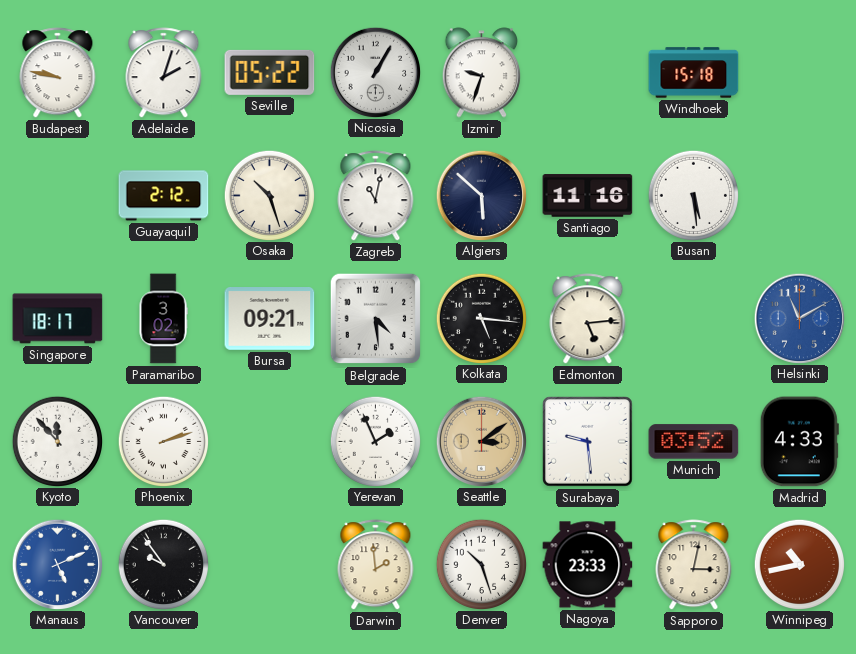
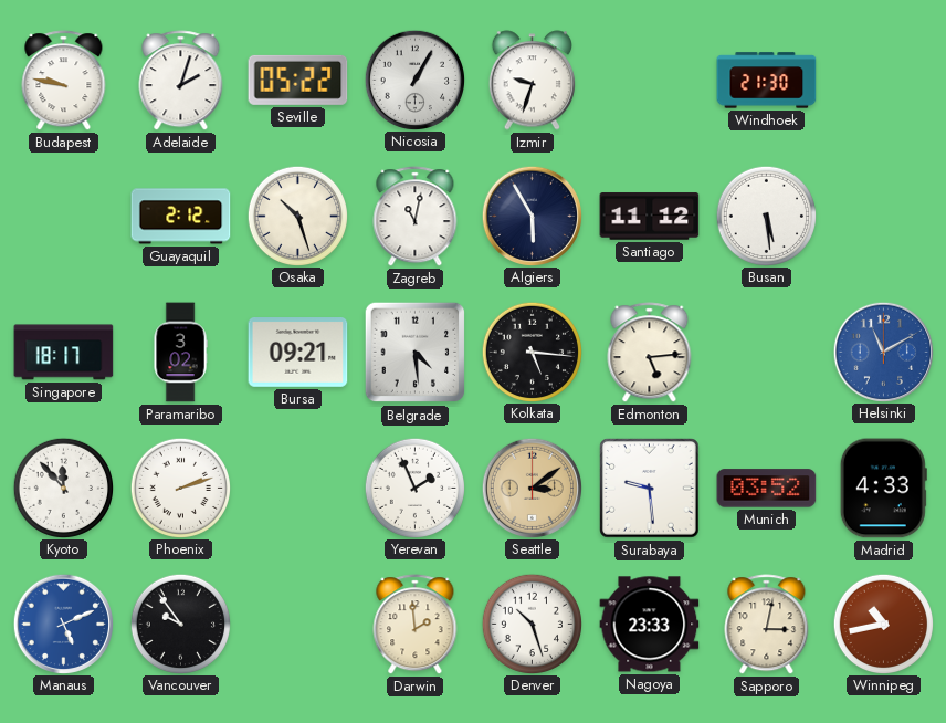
Windhoek: 15:18 -> 21:30
Algiers: 5:52 -> 5:55
Santiago: 11:16 -> 11:12
